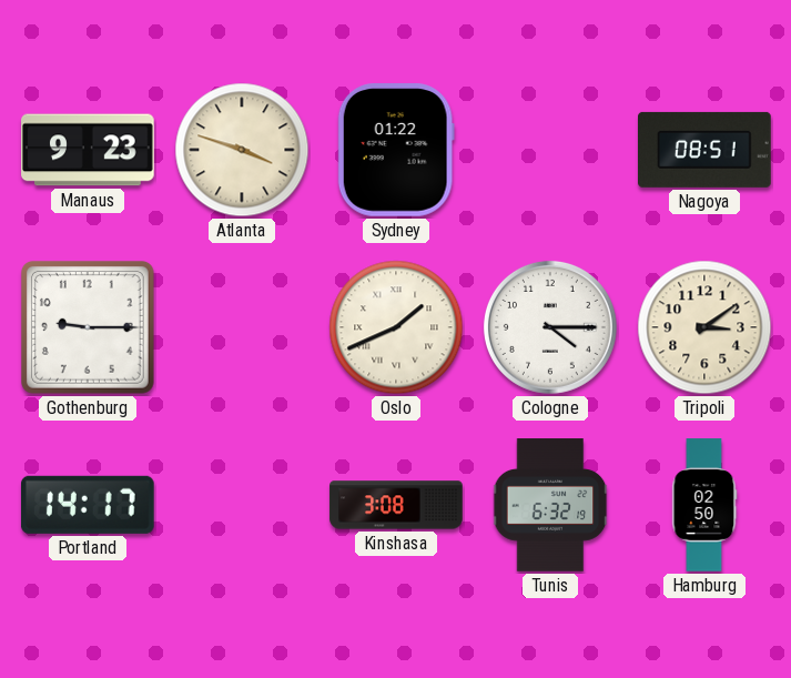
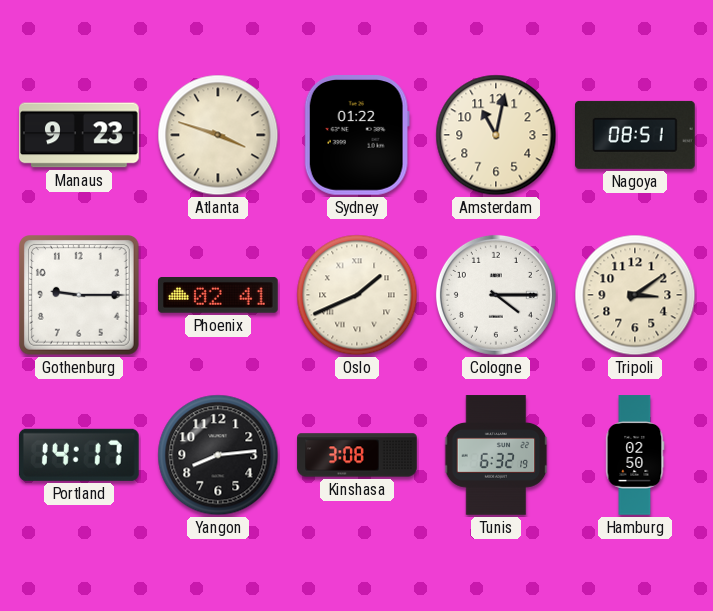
Amsterdam: none -> 11:02
Phoenix: none -> 02:41
Yangon: none -> 8:14
